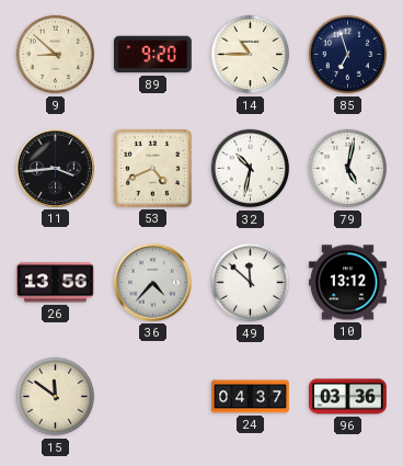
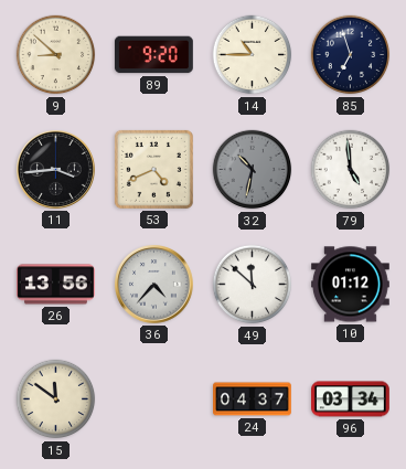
32 dial: white -> grey
79: 5:02 -> 4:59
10: 13:12 -> 01:12
96: 03:36 -> 03:34
